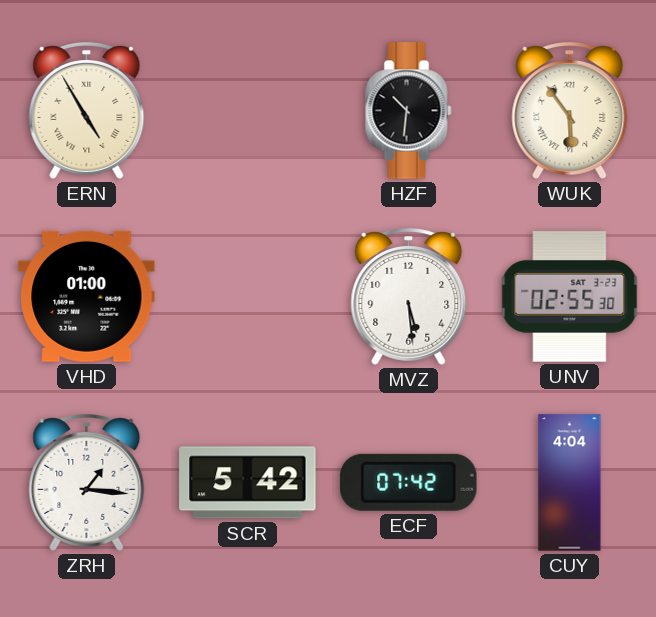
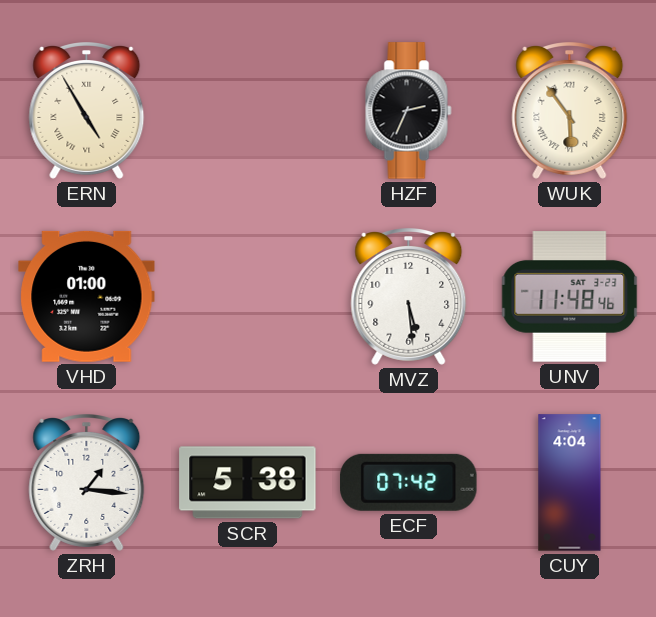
HZF: 10:31 -> 2:34
UNV: 02:55 -> 11:48
SCR: 5:42 -> 5:38
